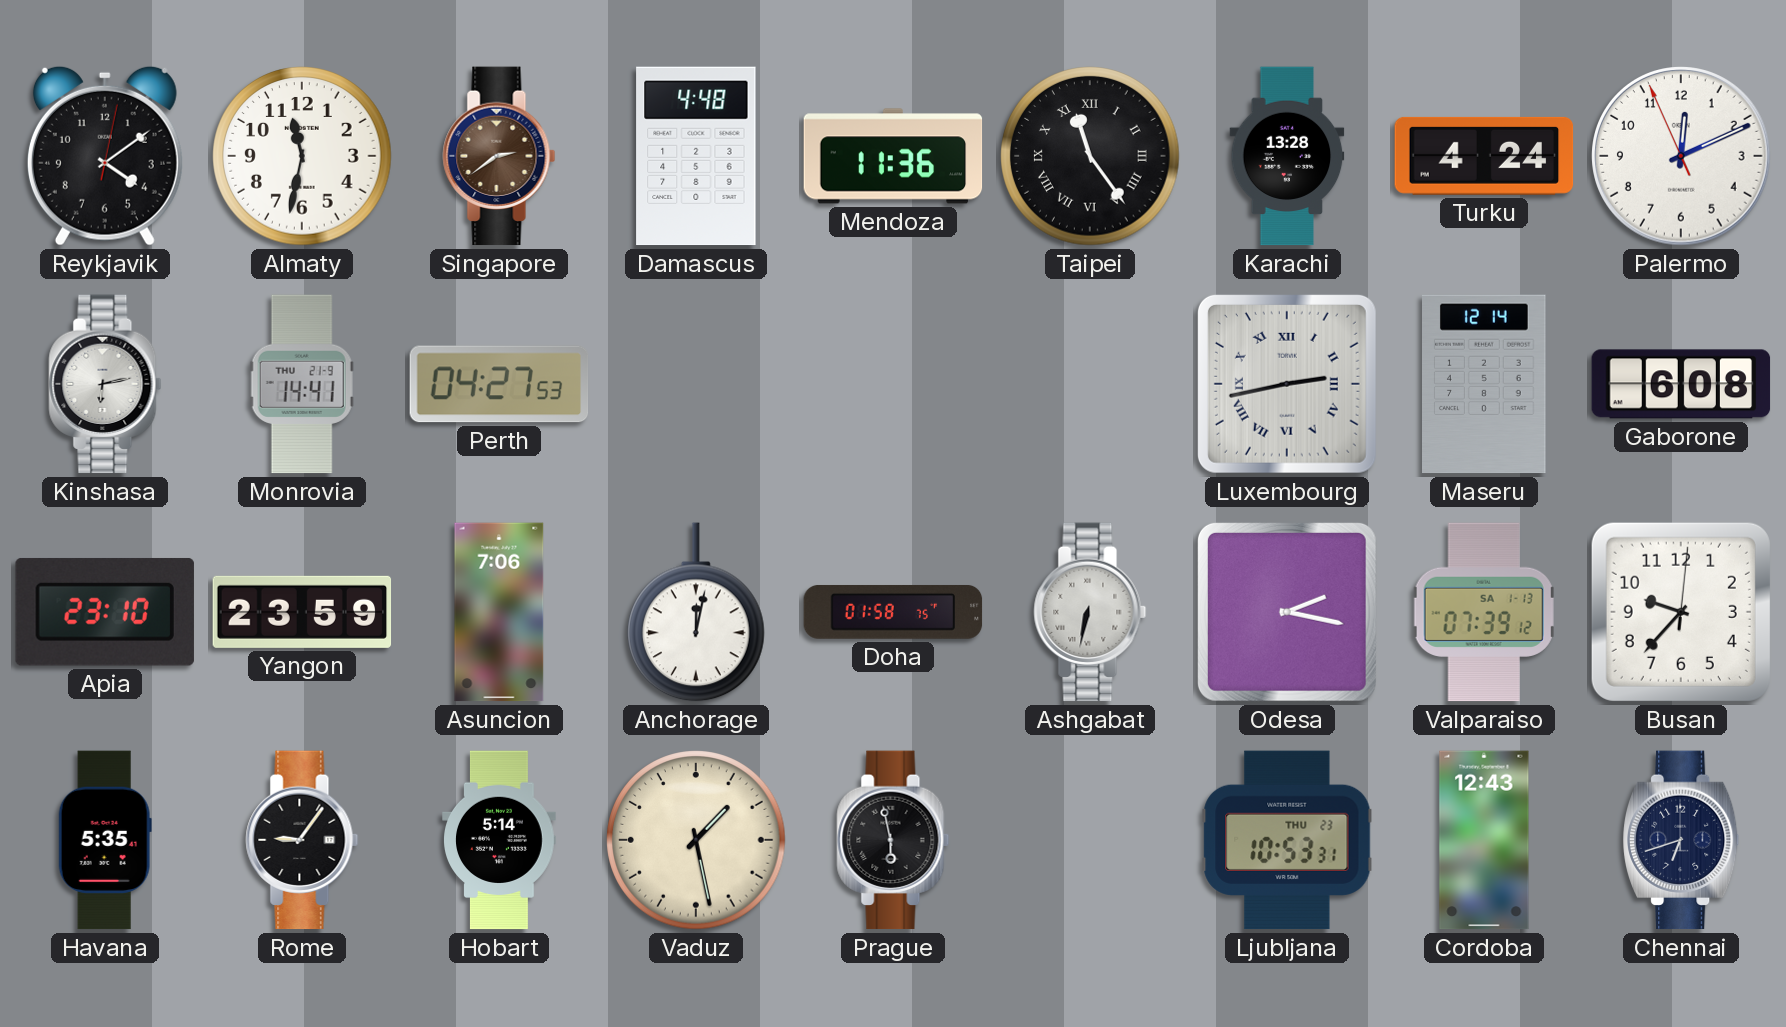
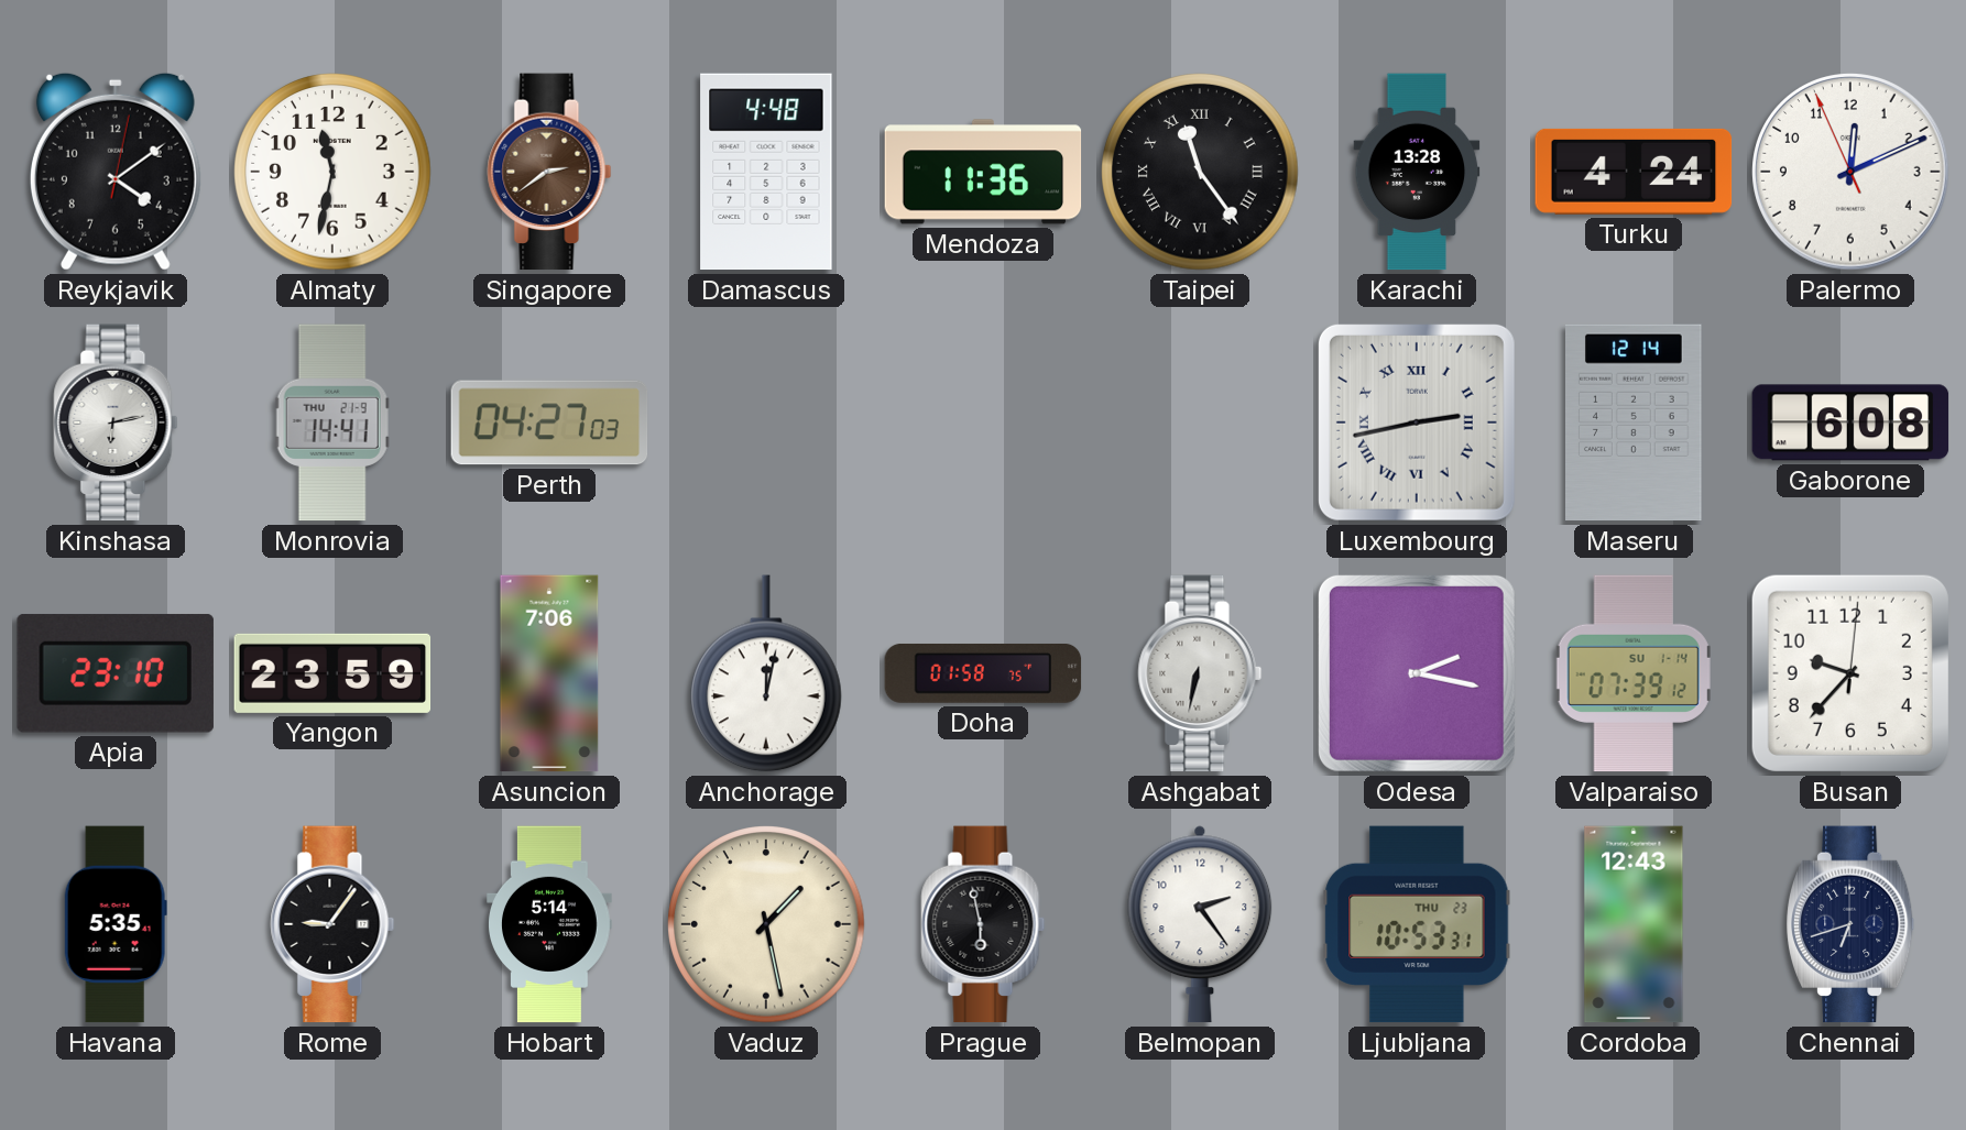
Perth: 04:27:53 -> 04:27:03
Valparaiso date: SA 1-13 -> SU 1-14
Belmopan: none -> 2:24
